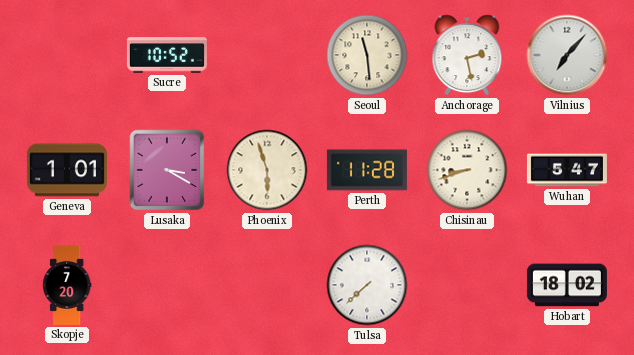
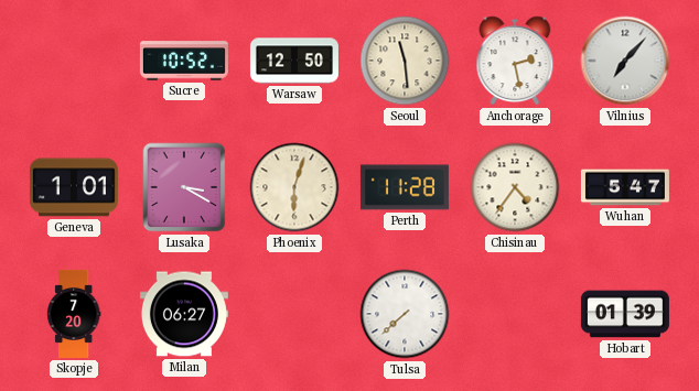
Warsaw: none -> 12:50
Phoenix: 5:57 -> 6:03
Chisinau: 8:42 -> 4:36
Milan: none -> 06:27
Hobart: 18:02 -> 01:39
